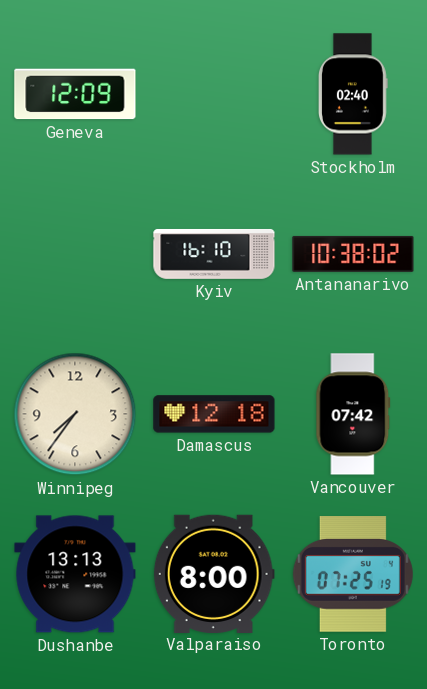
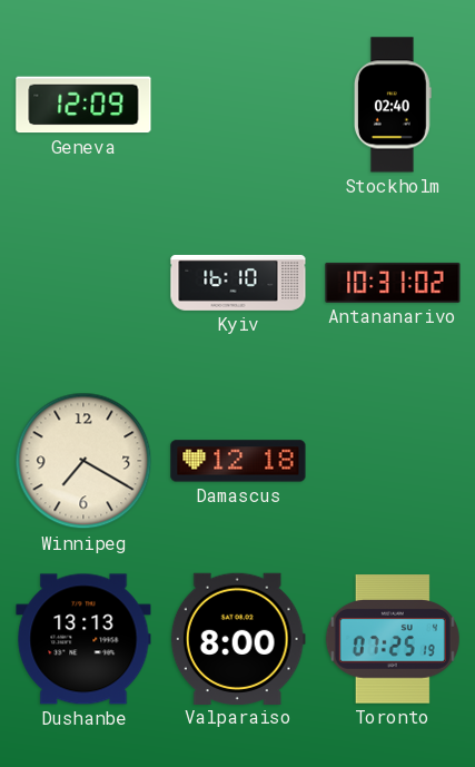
Antananarivo: 10:38 -> 10:31
Winnipeg: 7:36 -> 7:20
Vancouver: 07:42 -> none
